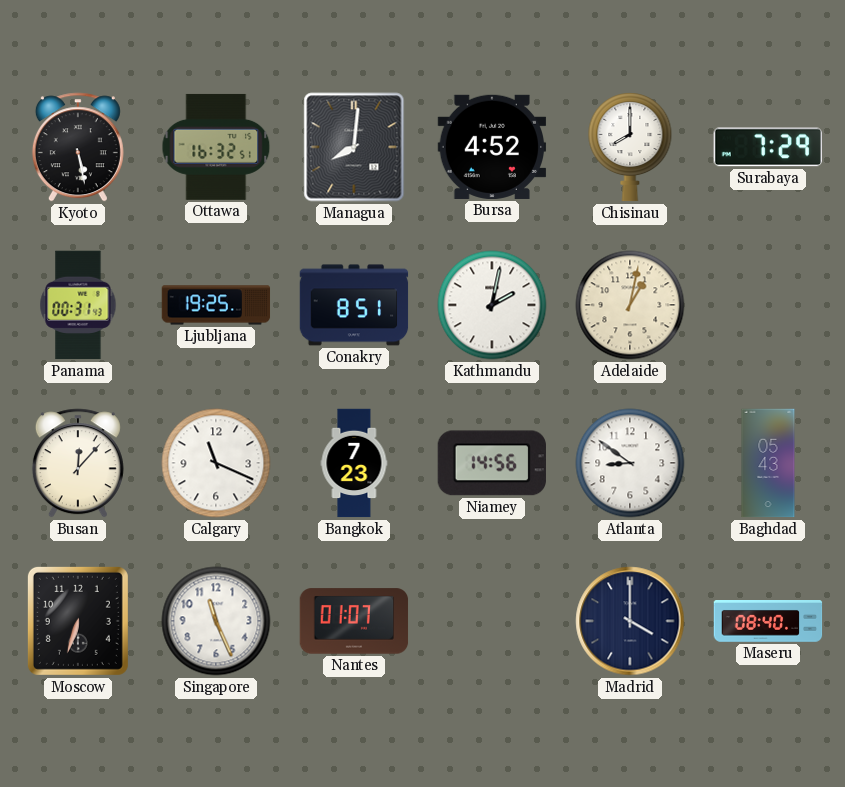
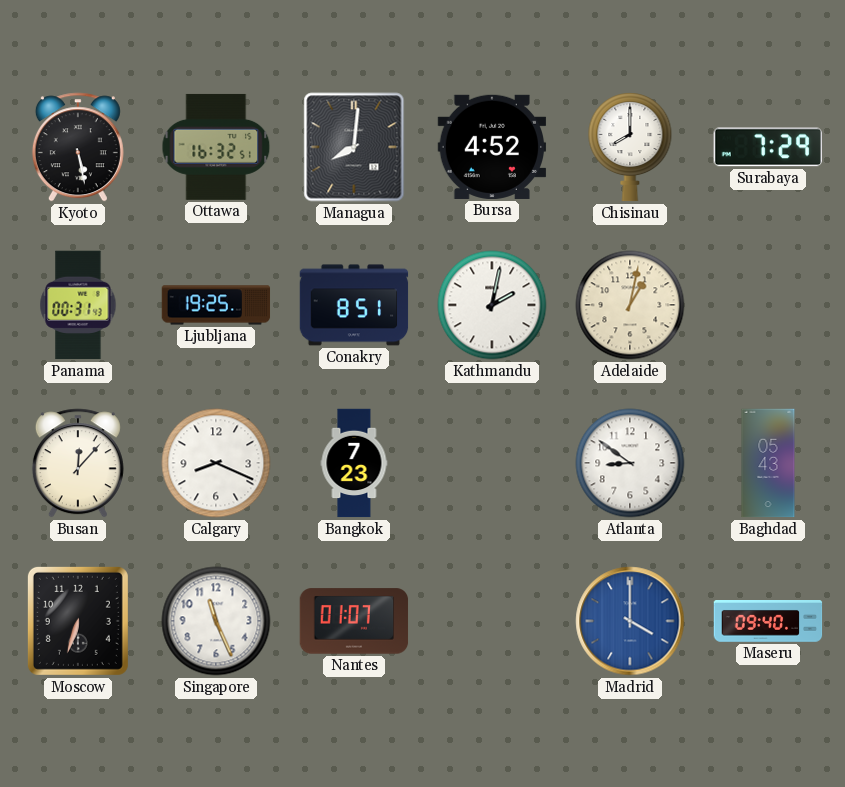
Calgary: 11:19 -> 8:19
Niamey: 14:56 -> none
Madrid dial: navy -> blue
Maseru: 08:40 -> 09:40
